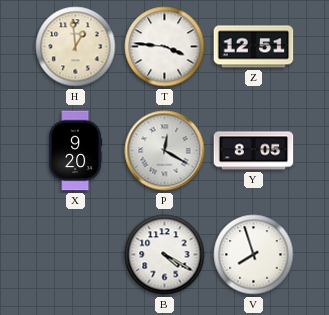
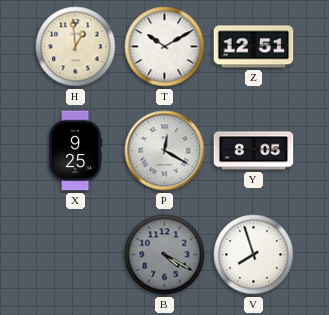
T: 3:46 -> 10:10
X: 9:20 -> 9:25
B dial: white -> grey
